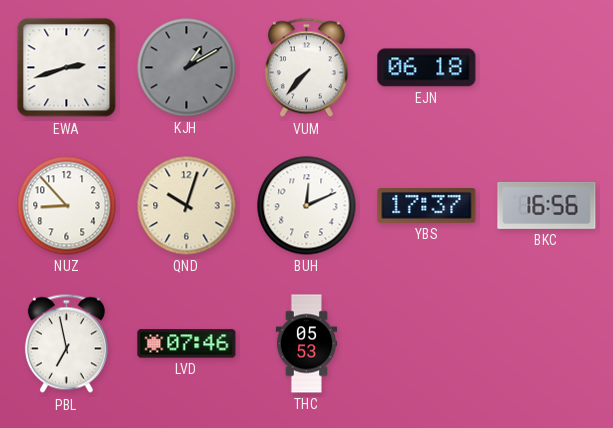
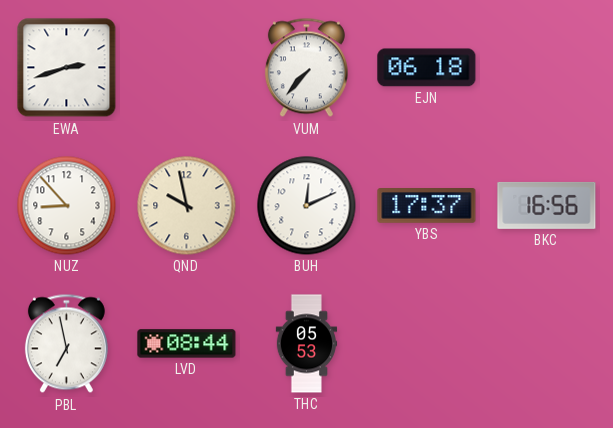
KJH: 1:10 -> none
QND: 10:03 -> 9:58
LVD: 07:46 -> 08:44
